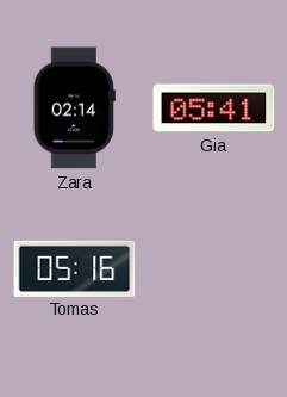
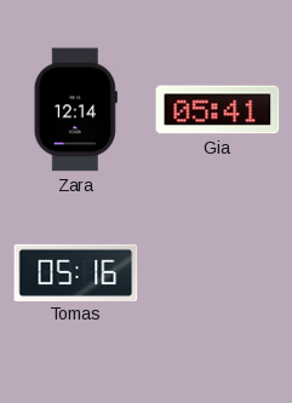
Zara: 02:14 -> 12:14
